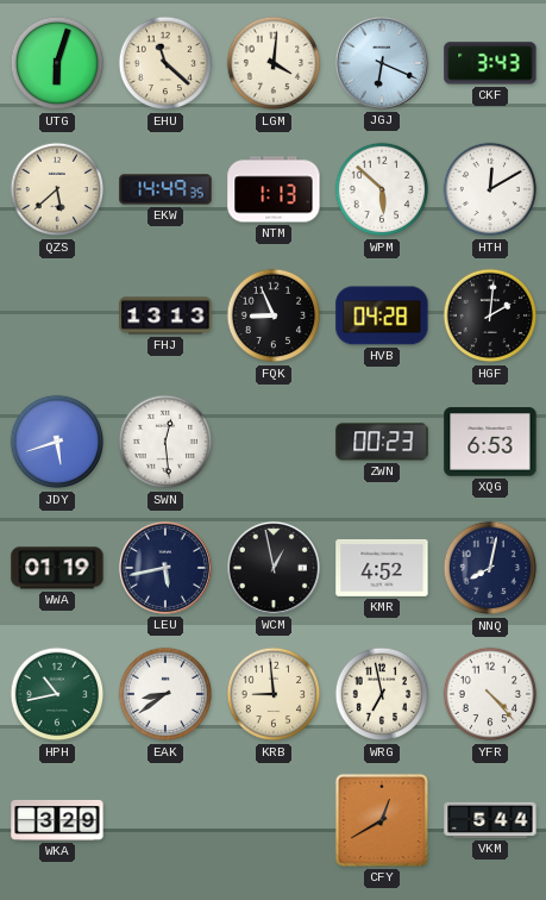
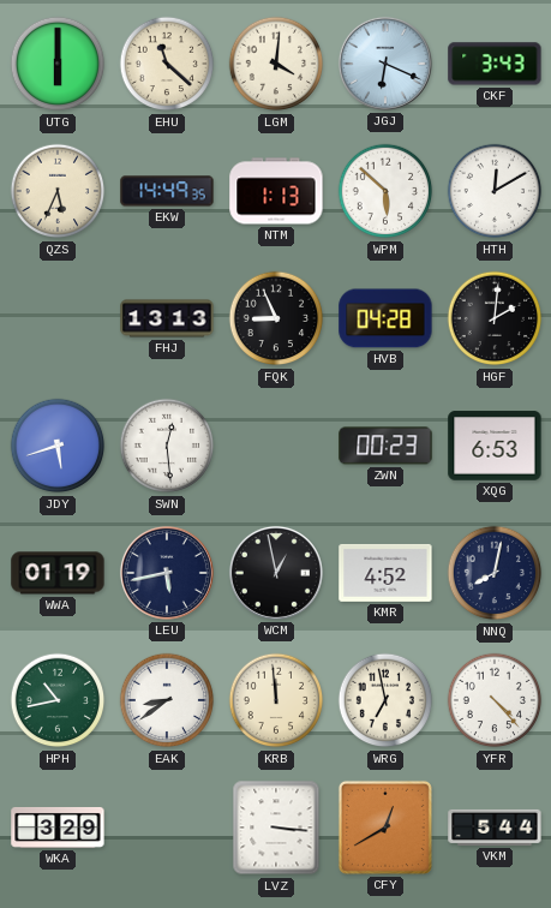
UTG: 6:03 -> 6:00
QZS: 5:38 -> 5:34
KRB: 8:59 -> 11:59
LVZ: none -> 3:16
